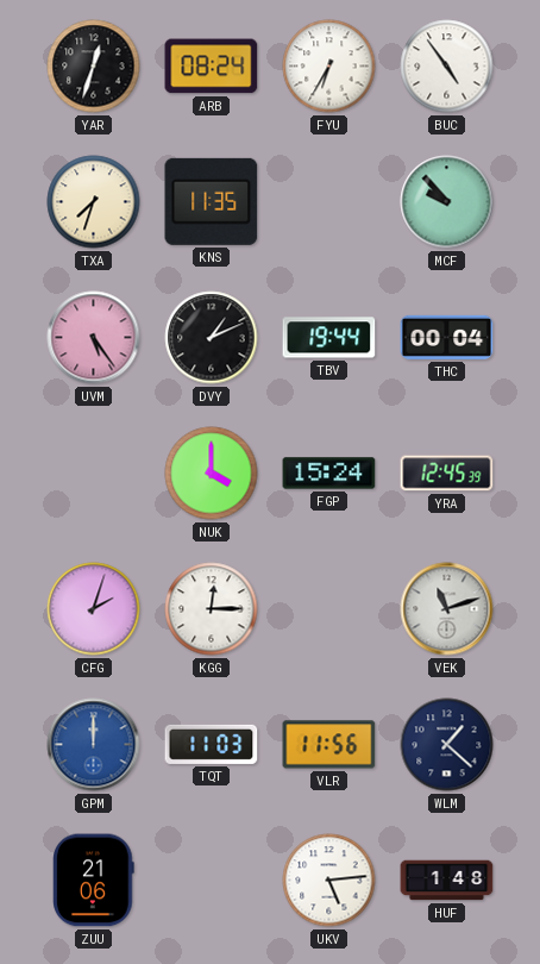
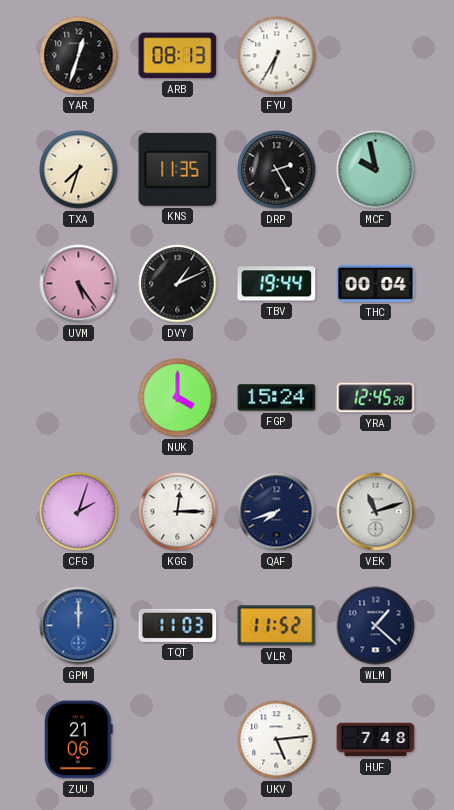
ARB: 08:24 -> 08:13
BUC: 4:54 -> none
DRP: none -> 2:25
MCF: 9:53 -> 9:58
YRA: 12:45:39 -> 12:45:28
QAF: none -> 7:42
VLR: 11:56 -> 11:52
HUF: 1:48 -> 7:48
